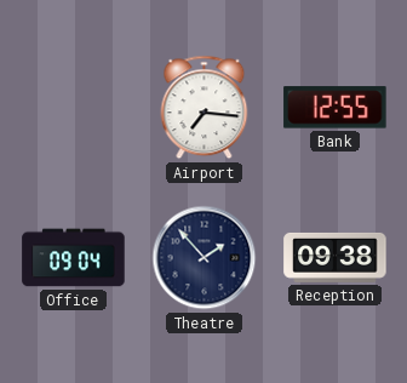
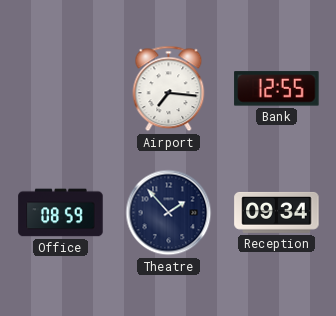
Office: 09:04 -> 08:59
Reception: 09:38 -> 09:34
